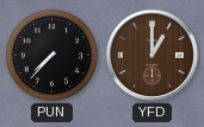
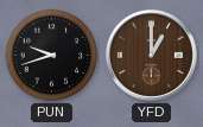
PUN: 7:37 -> 9:42
